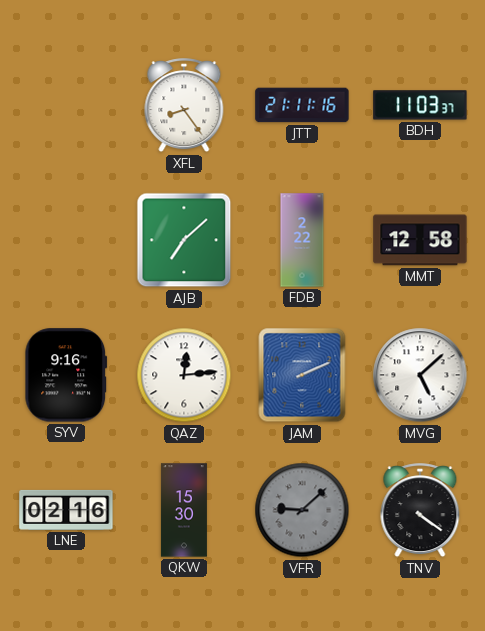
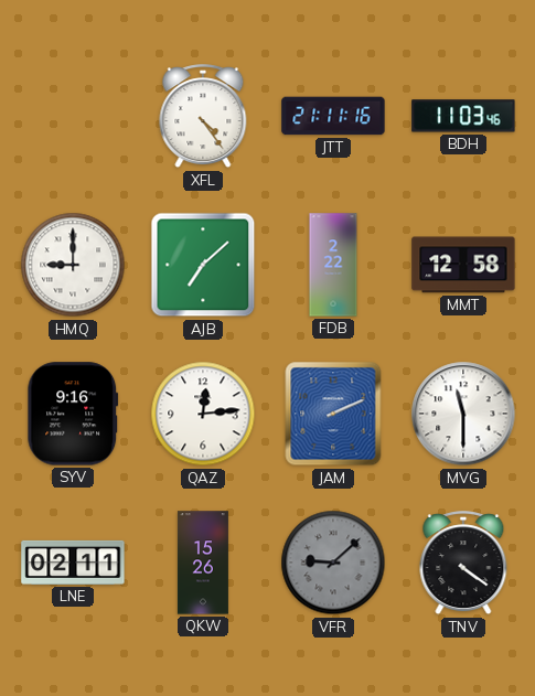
XFL: 8:24 -> 4:24
BDH: 11:03:37 -> 11:03:46
HMQ: none -> 9:00
MVG: 5:08 -> 11:30
LNE: 02:16 -> 02:11
QKW: 15:30 -> 15:26
